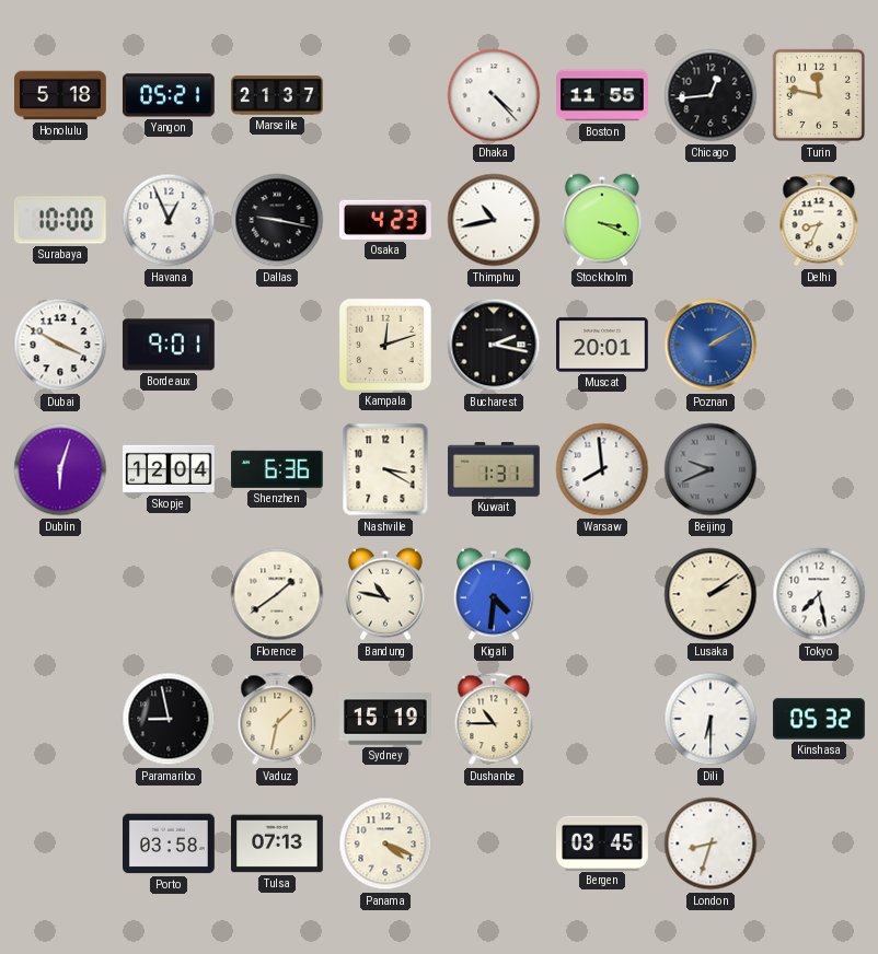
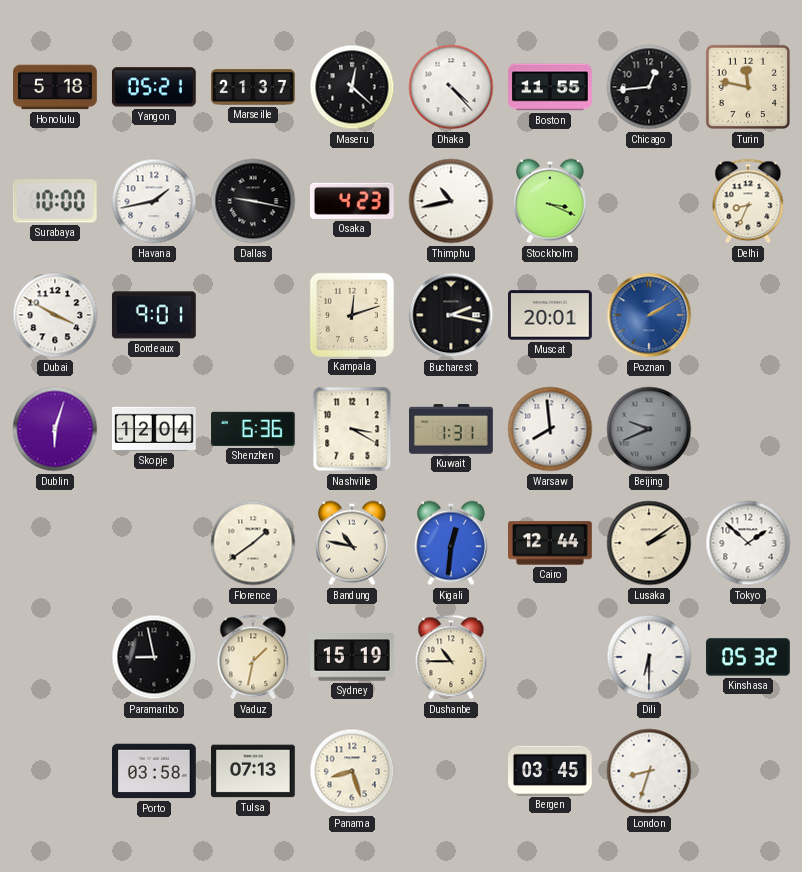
Maseru: none -> 12:22
Havana: 12:56 -> 1:43
Kigali: 4:31 -> 12:31
Cairo: none -> 12:44
Tokyo: 7:28 -> 1:52
Panama: 4:19 -> 8:27
